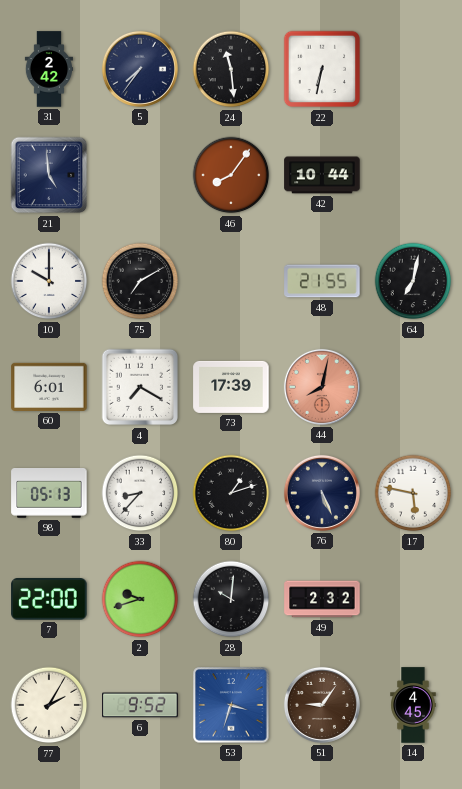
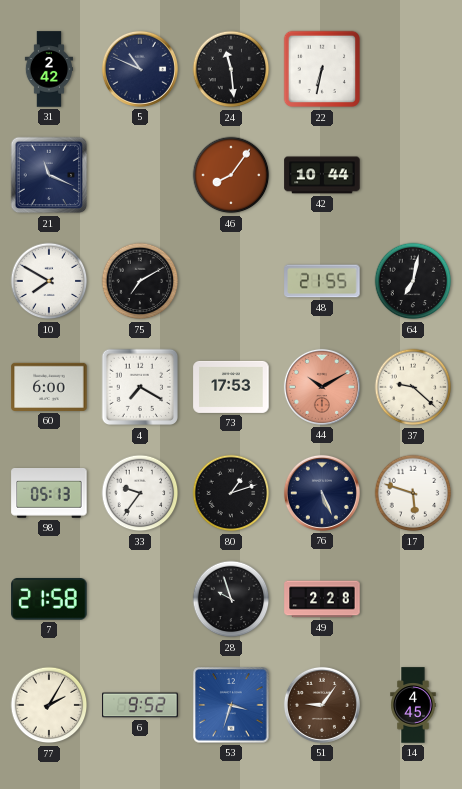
5: 7:36 -> 10:49
21: 4:59 -> 11:19
10: 10:00 -> 7:50
60: 6:01 -> 6:00
73: 17:39 -> 17:53
44: 8:02 -> 10:10
37: none -> 9:22
33: 8:37 -> 9:36
17: 5:47 -> 5:48
7: 22:00 -> 21:58
2: 9:42 -> none
28: 10:01 -> 9:57
49: 2:32 -> 2:28
